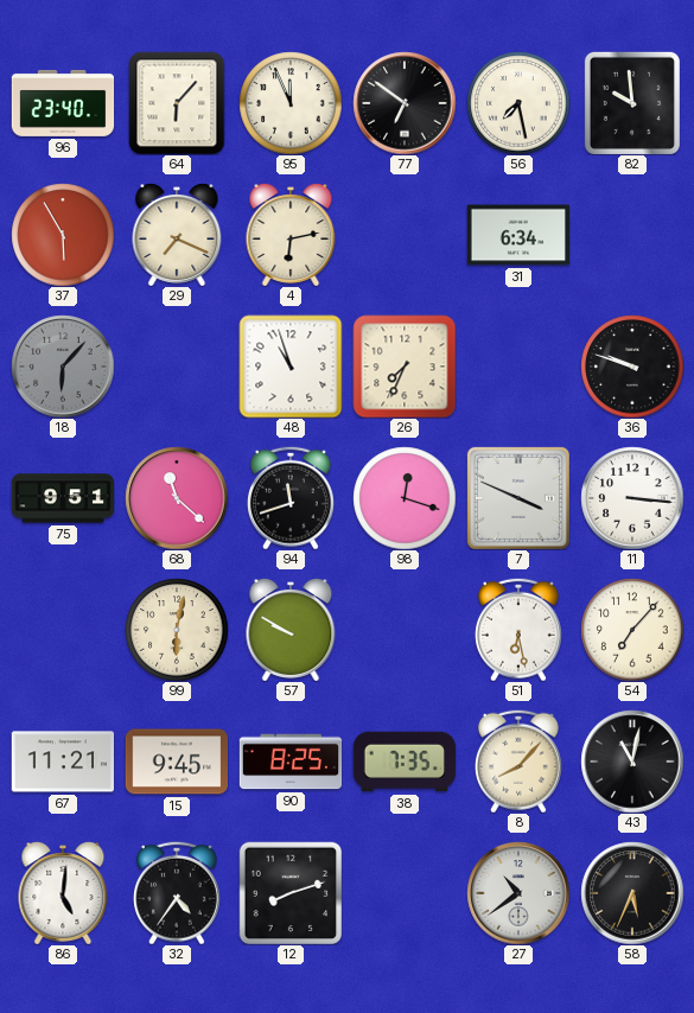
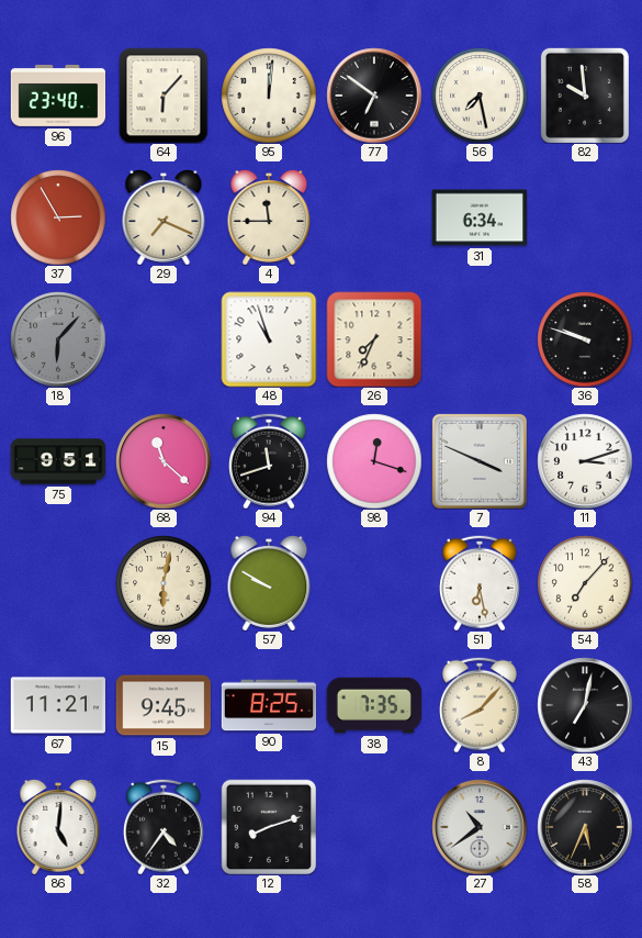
95: 11:56 -> 12:01
37: 5:55 -> 2:55
4: 6:13 -> 11:45
11: 3:16 -> 3:12
43: 11:02 -> 7:02
